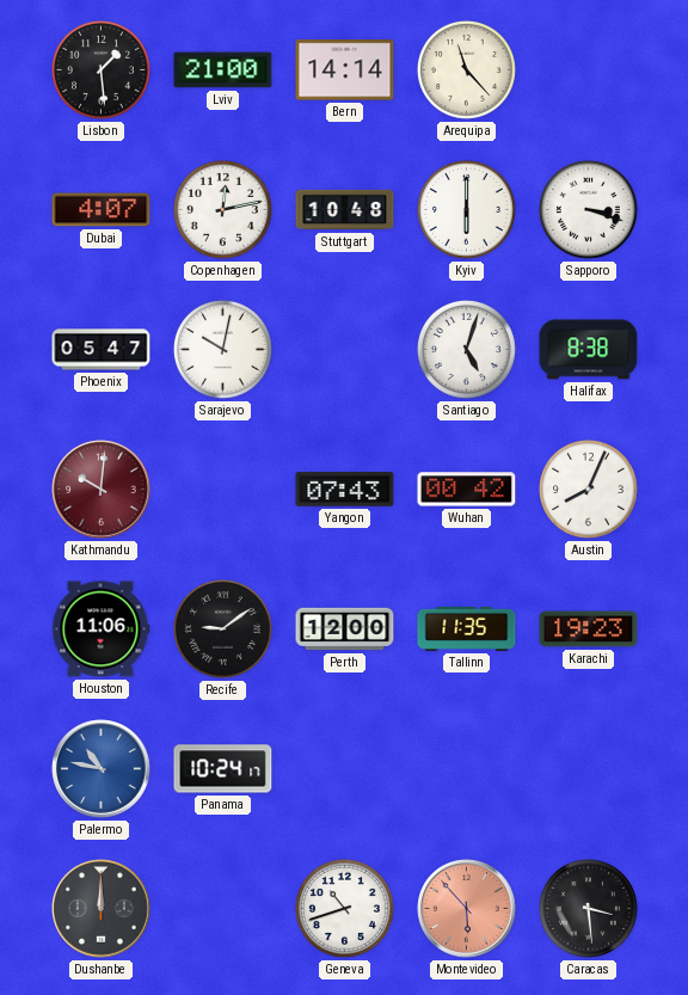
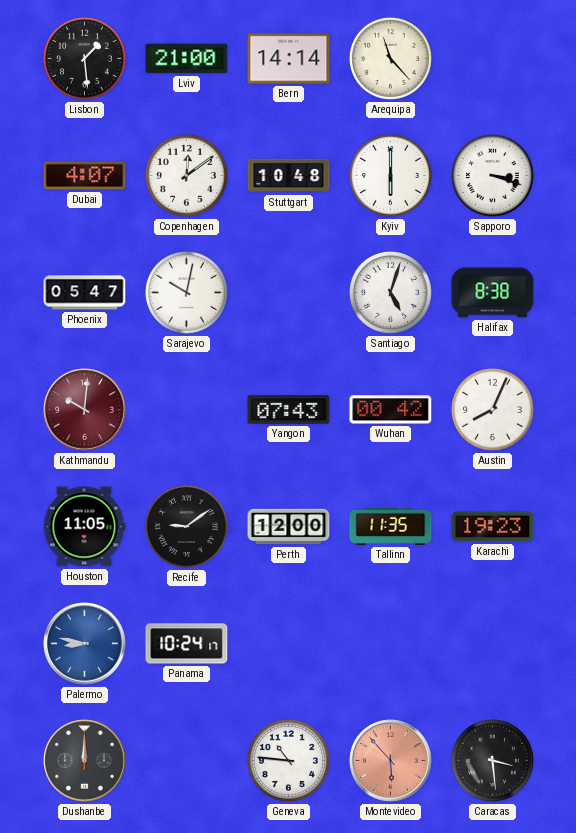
Copenhagen: 12:13 -> 12:09
Houston: 11:06 -> 11:05
Palermo: 10:47 -> 8:47
Geneva: 10:42 -> 10:46
